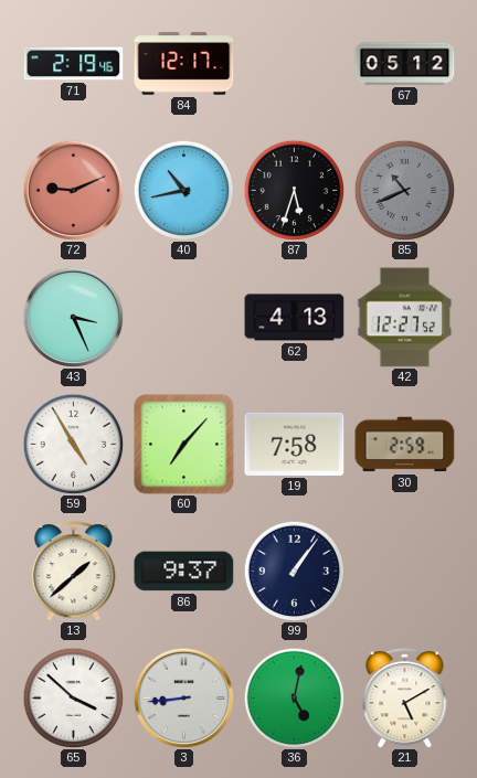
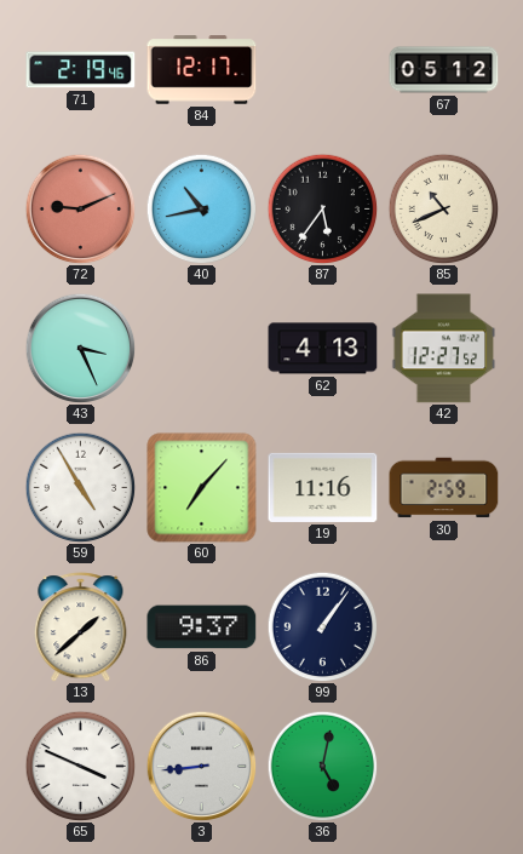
87: 5:33 -> 5:36
85 dial: grey -> cream
19: 7:58 -> 11:16
65: 3:52 -> 3:49
21: 5:10 -> none
